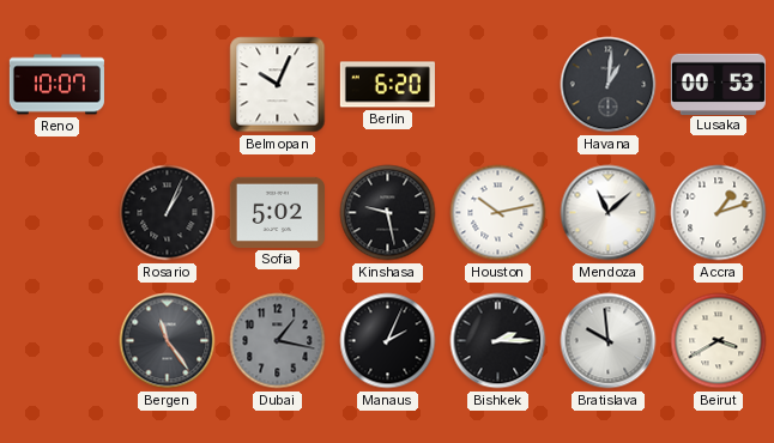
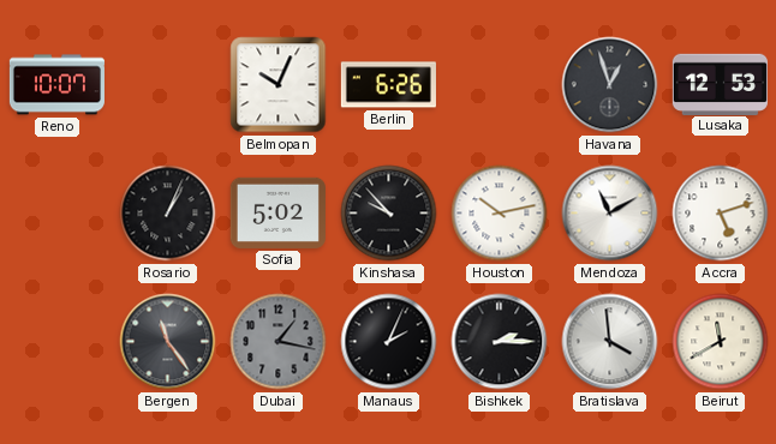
Berlin: 6:20 -> 6:26
Havana: 1:01 -> 12:57
Lusaka: 00:53 -> 12:53
Kinshasa: 9:28 -> 9:53
Mendoza: 11:08 -> 11:10
Accra: 1:12 -> 5:12
Bratislava: 9:59 -> 3:59
Beirut: 3:40 -> 11:40
